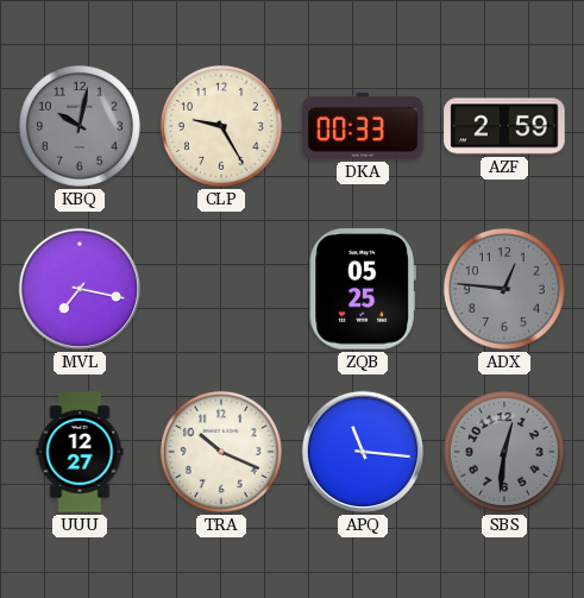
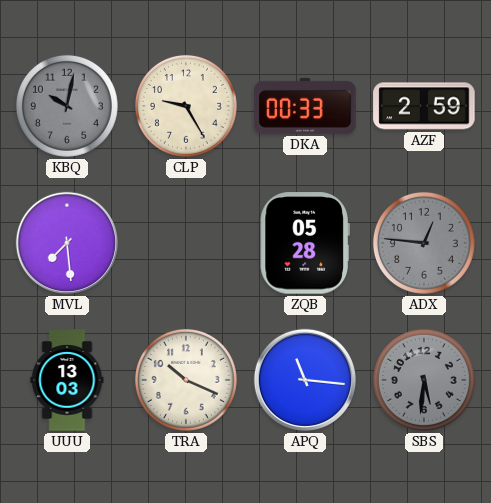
MVL: 7:17 -> 7:29
ZQB: 05:25 -> 05:28
UUU: 12:27 -> 13:03
SBS: 12:31 -> 5:31
